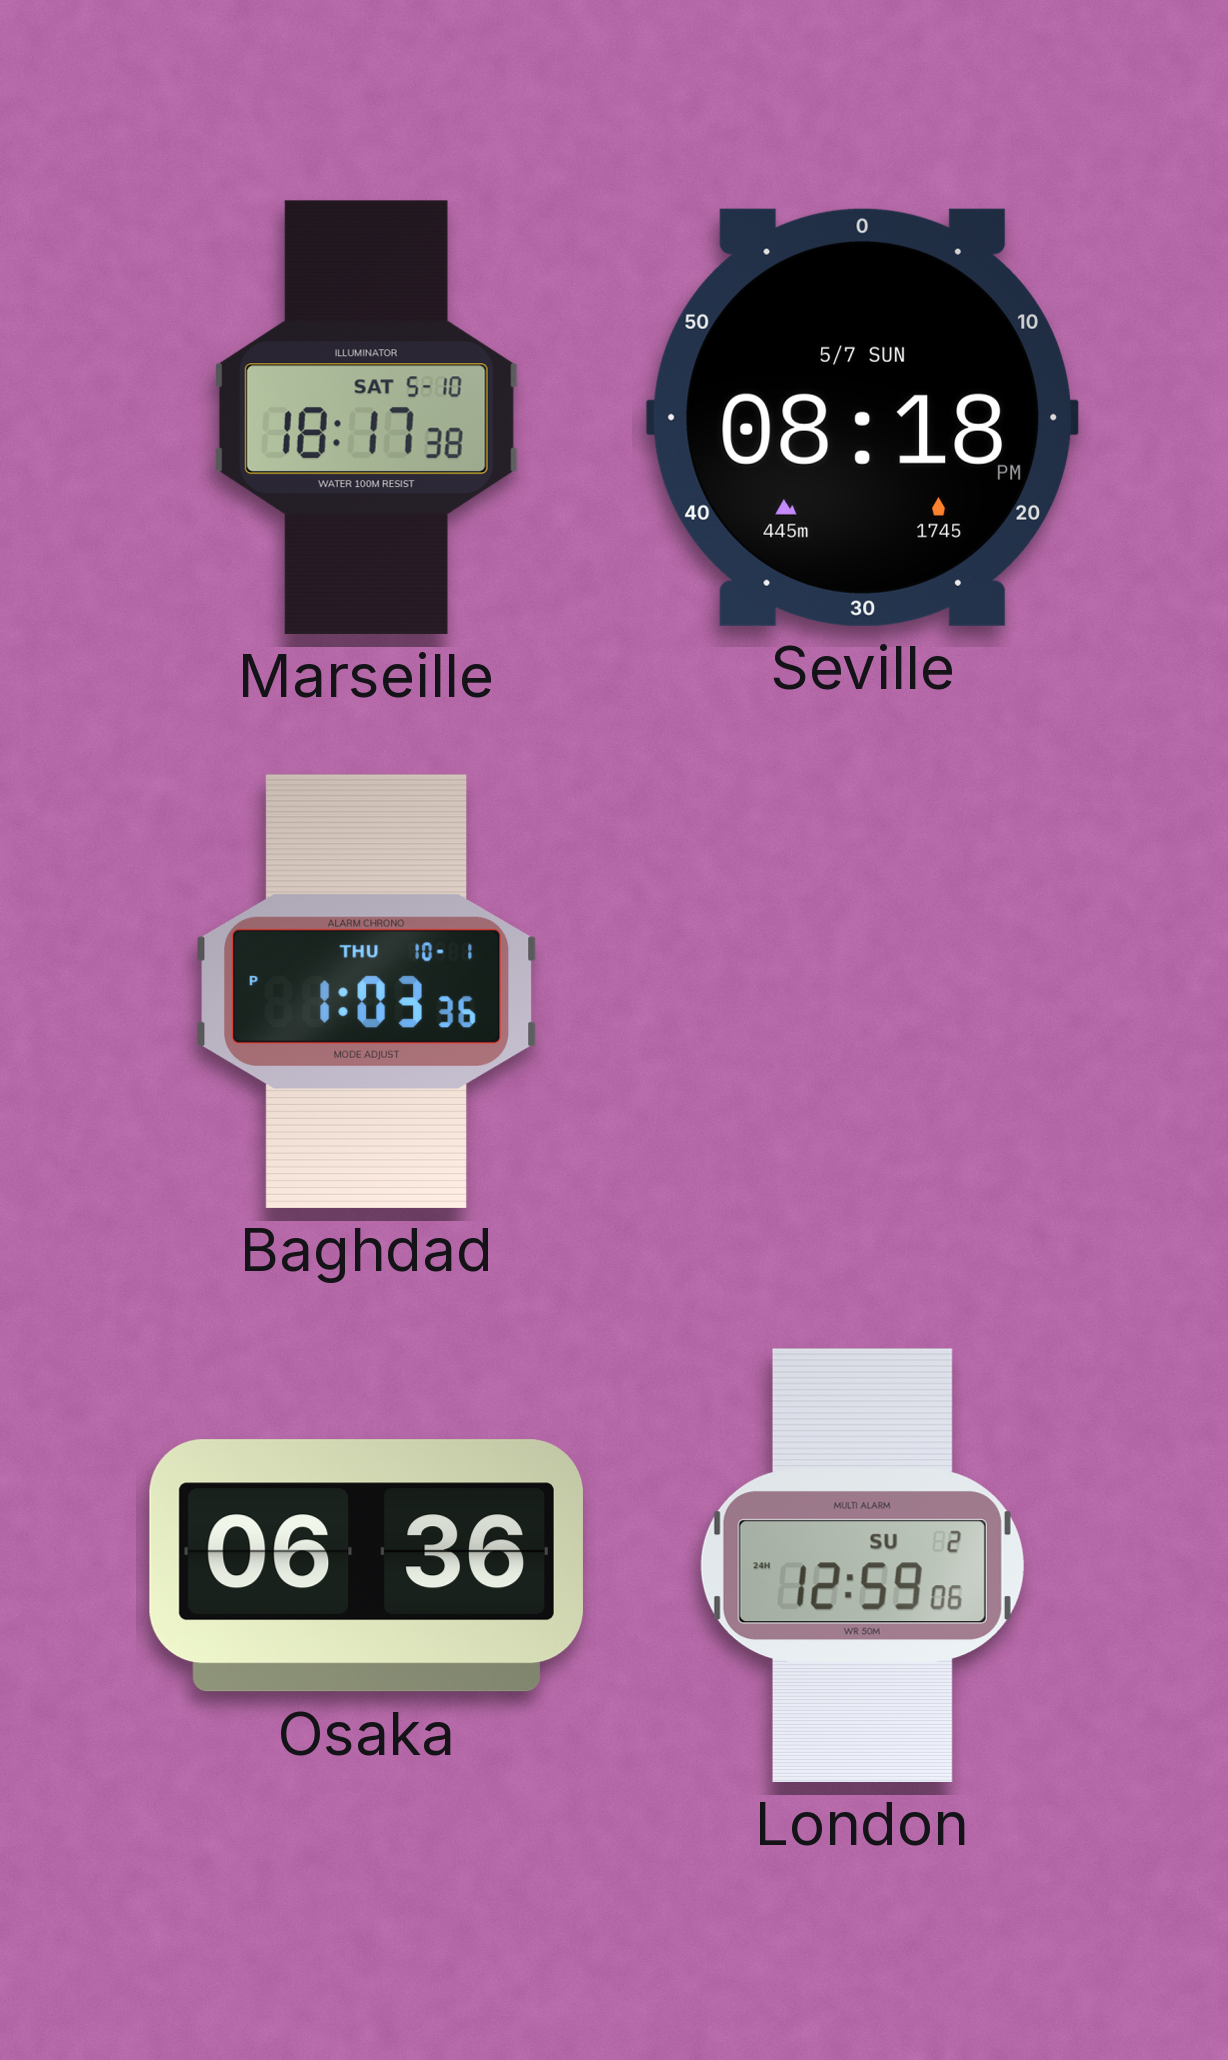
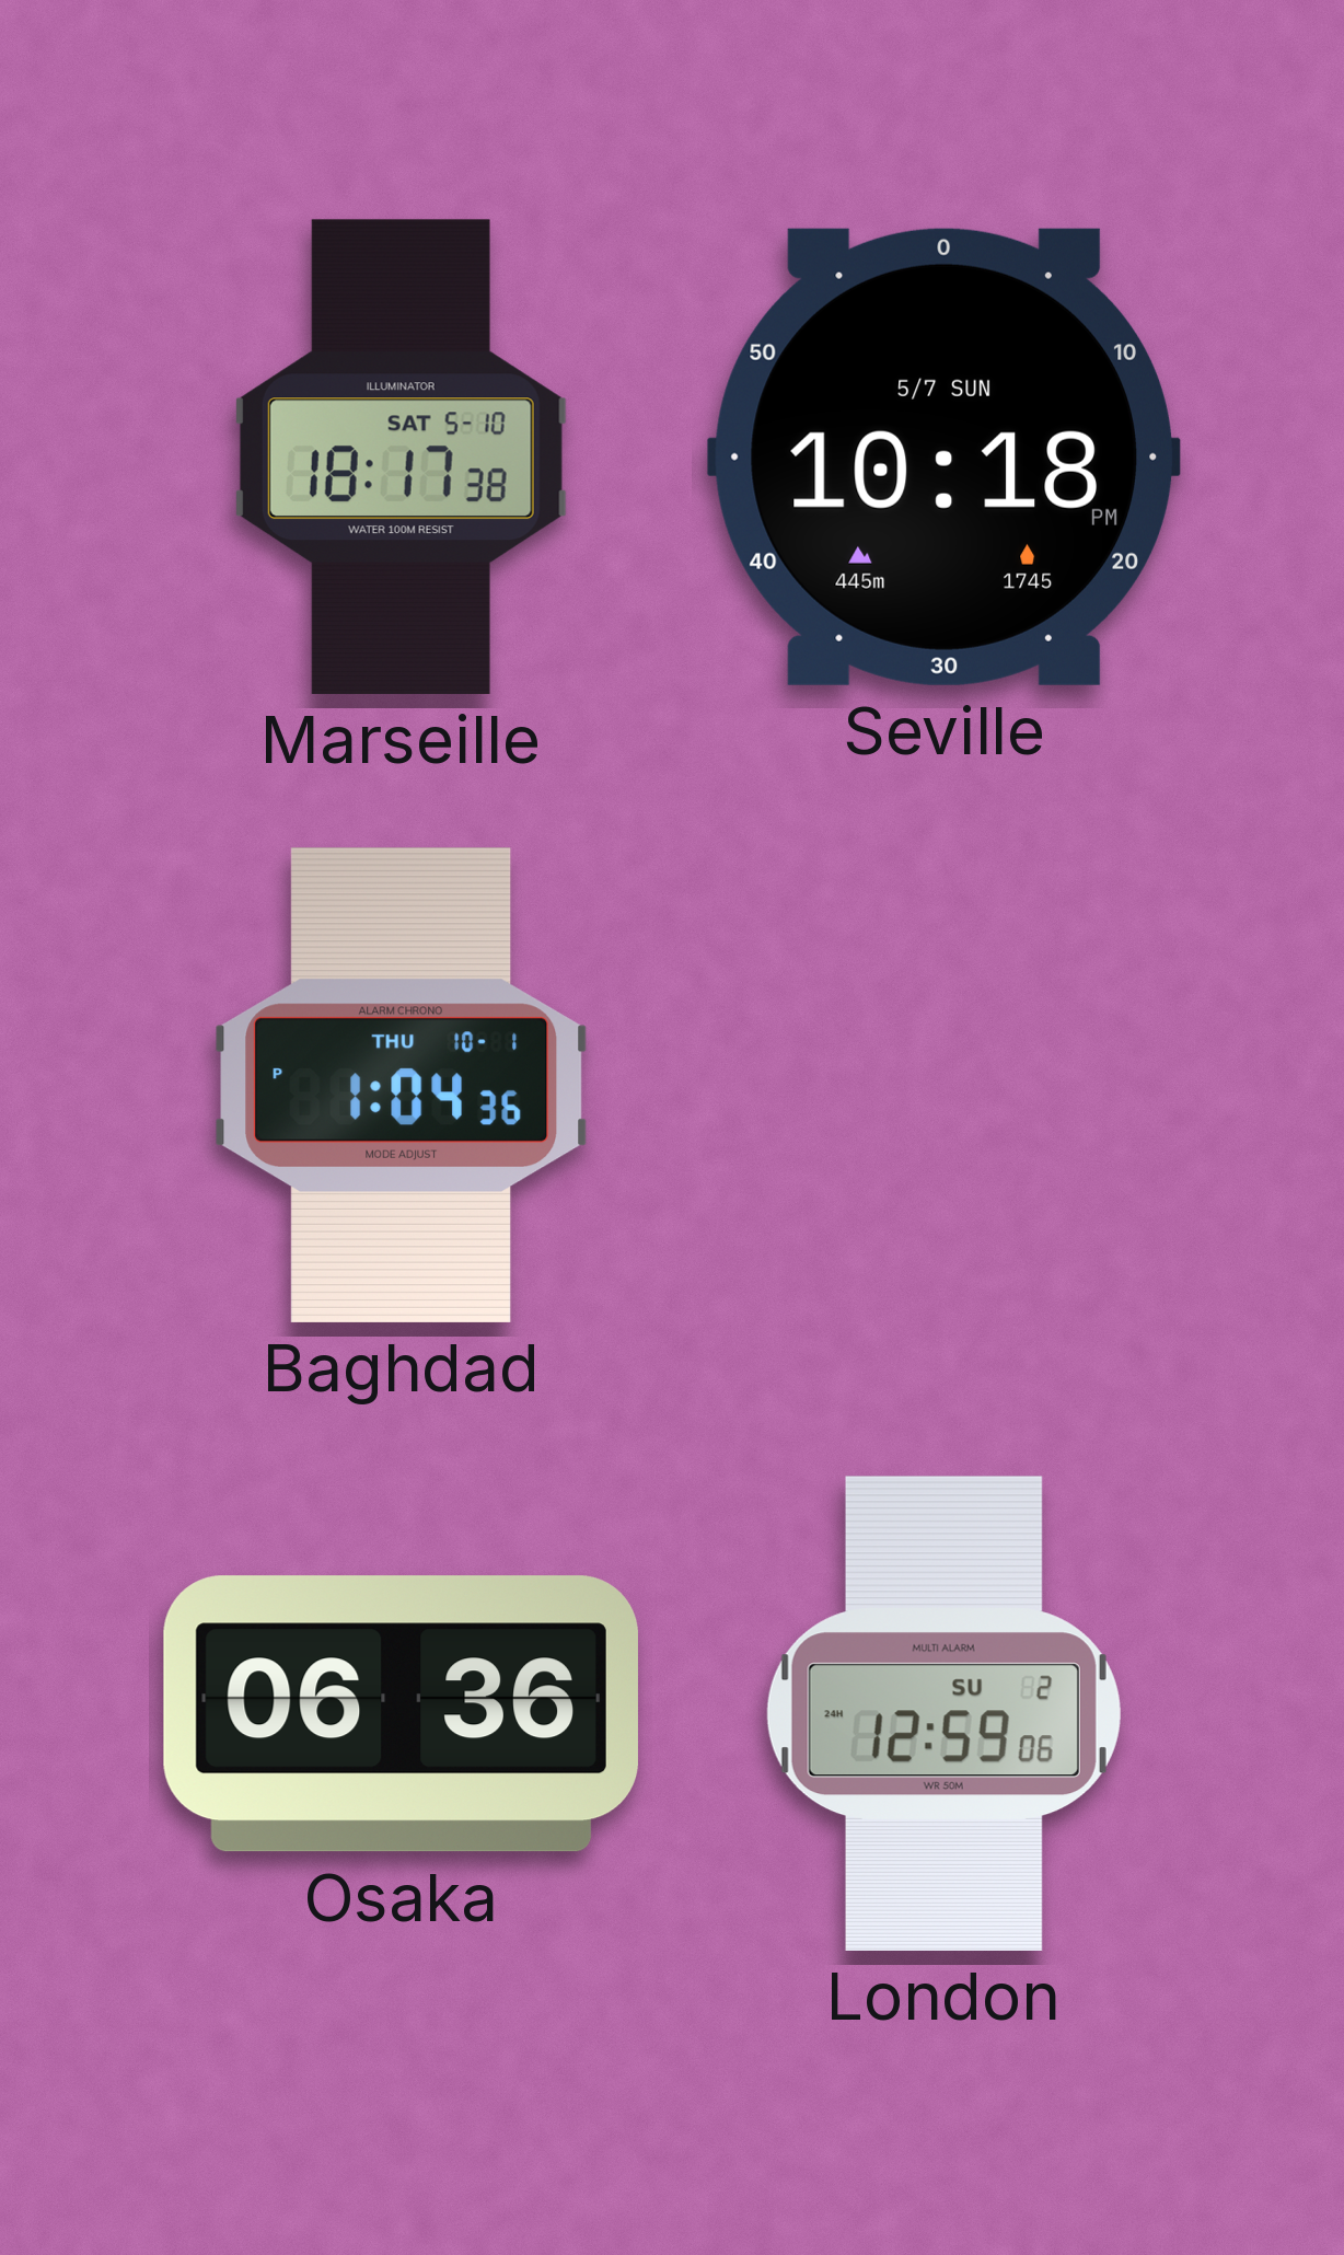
Seville: 08:18 -> 10:18
Baghdad: 1:03 -> 1:04
